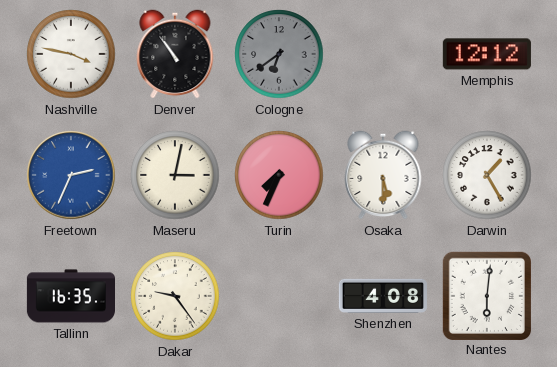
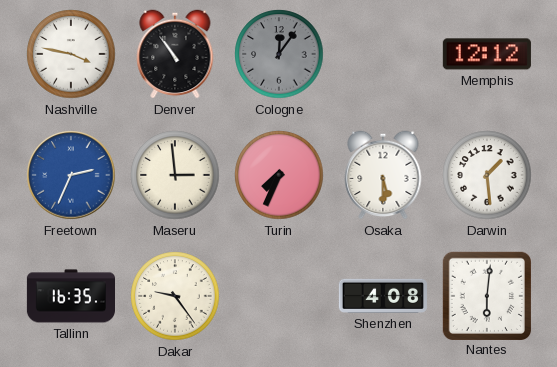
Cologne: 6:39 -> 12:06
Maseru: 3:02 -> 2:59
Darwin: 1:25 -> 1:29
